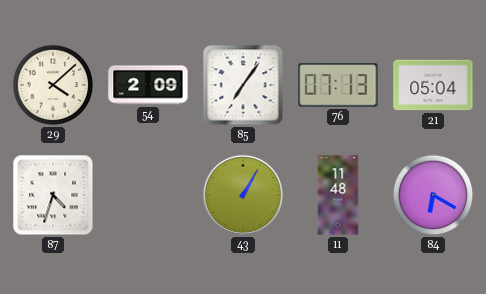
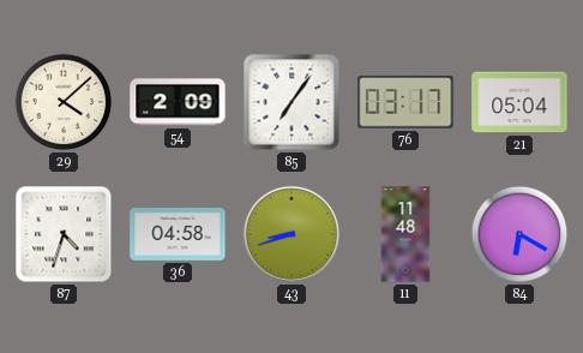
76: 07:13 -> 03:17
36: none -> 04:58
43: 1:05 -> 8:42
